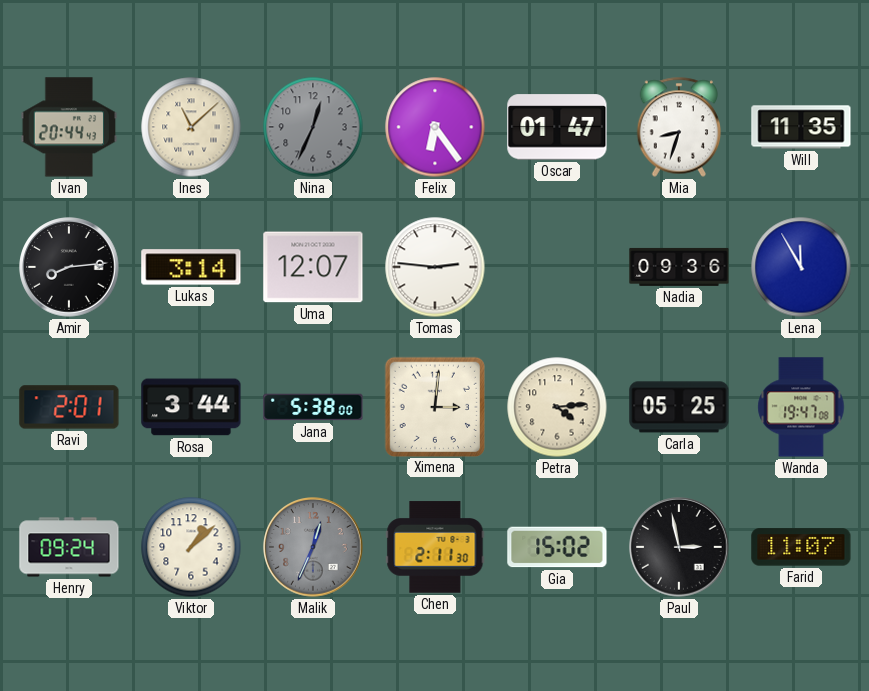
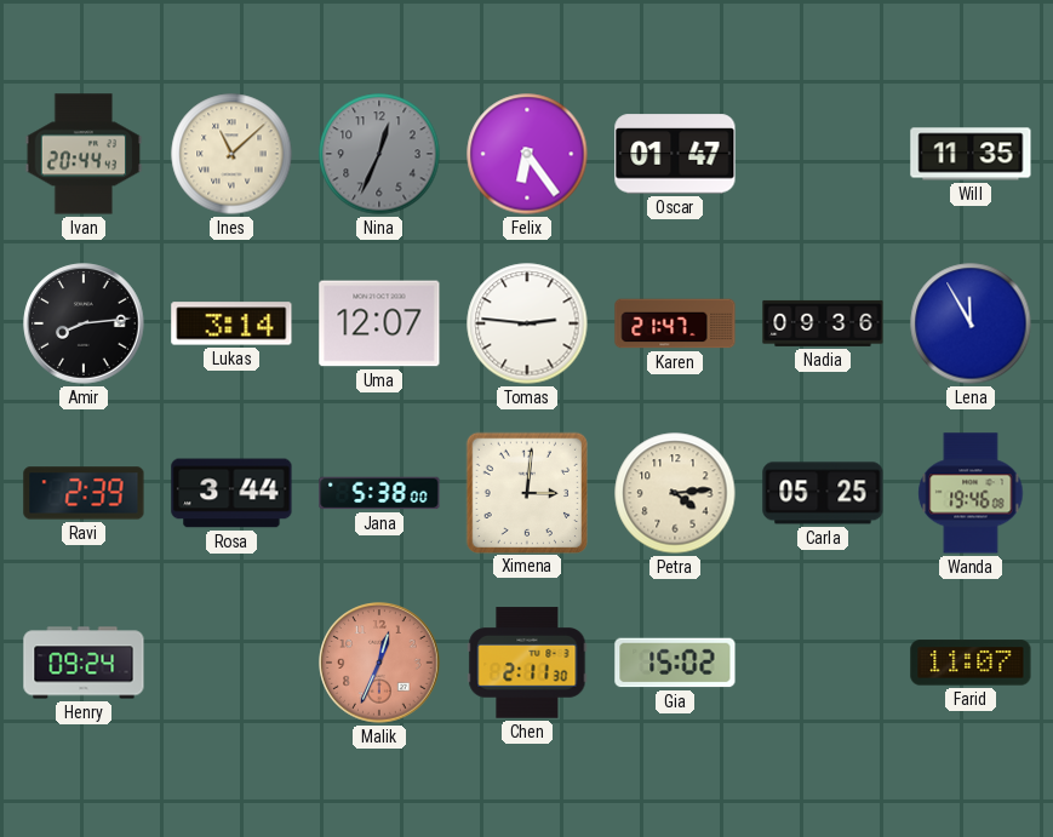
Mia: 8:33 -> none
Karen: none -> 21:47
Ravi: 2:01 -> 2:39
Wanda: 19:47 -> 19:46
Viktor: 1:08 -> none
Malik dial: grey -> salmon
Paul: 2:58 -> none
